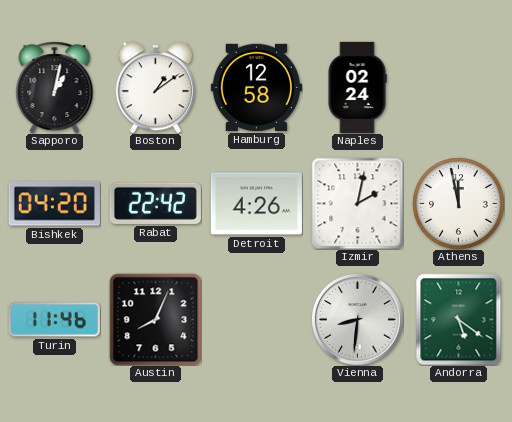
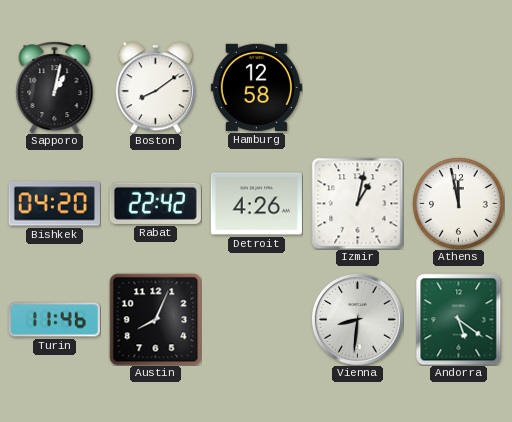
Boston: 1:09 -> 8:09
Naples: 02:24 -> none
Izmir: 2:02 -> 1:02
